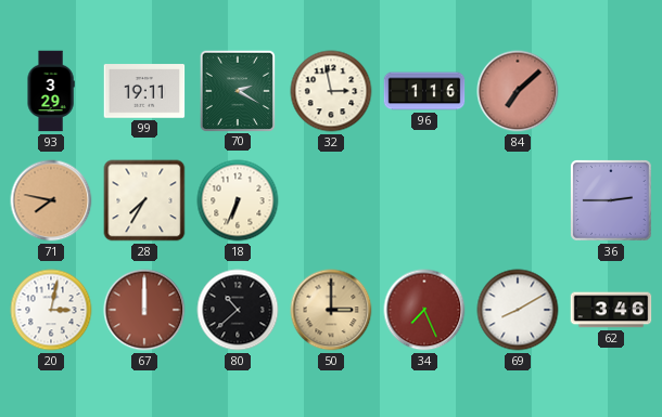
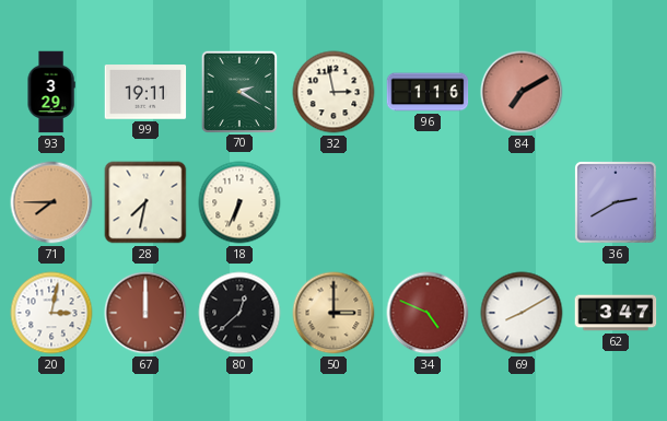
84: 7:08 -> 7:10
71: 7:47 -> 7:45
28: 7:35 -> 7:32
36: 2:45 -> 2:40
80: 10:38 -> 12:38
34: 7:26 -> 4:49
62: 3:46 -> 3:47
